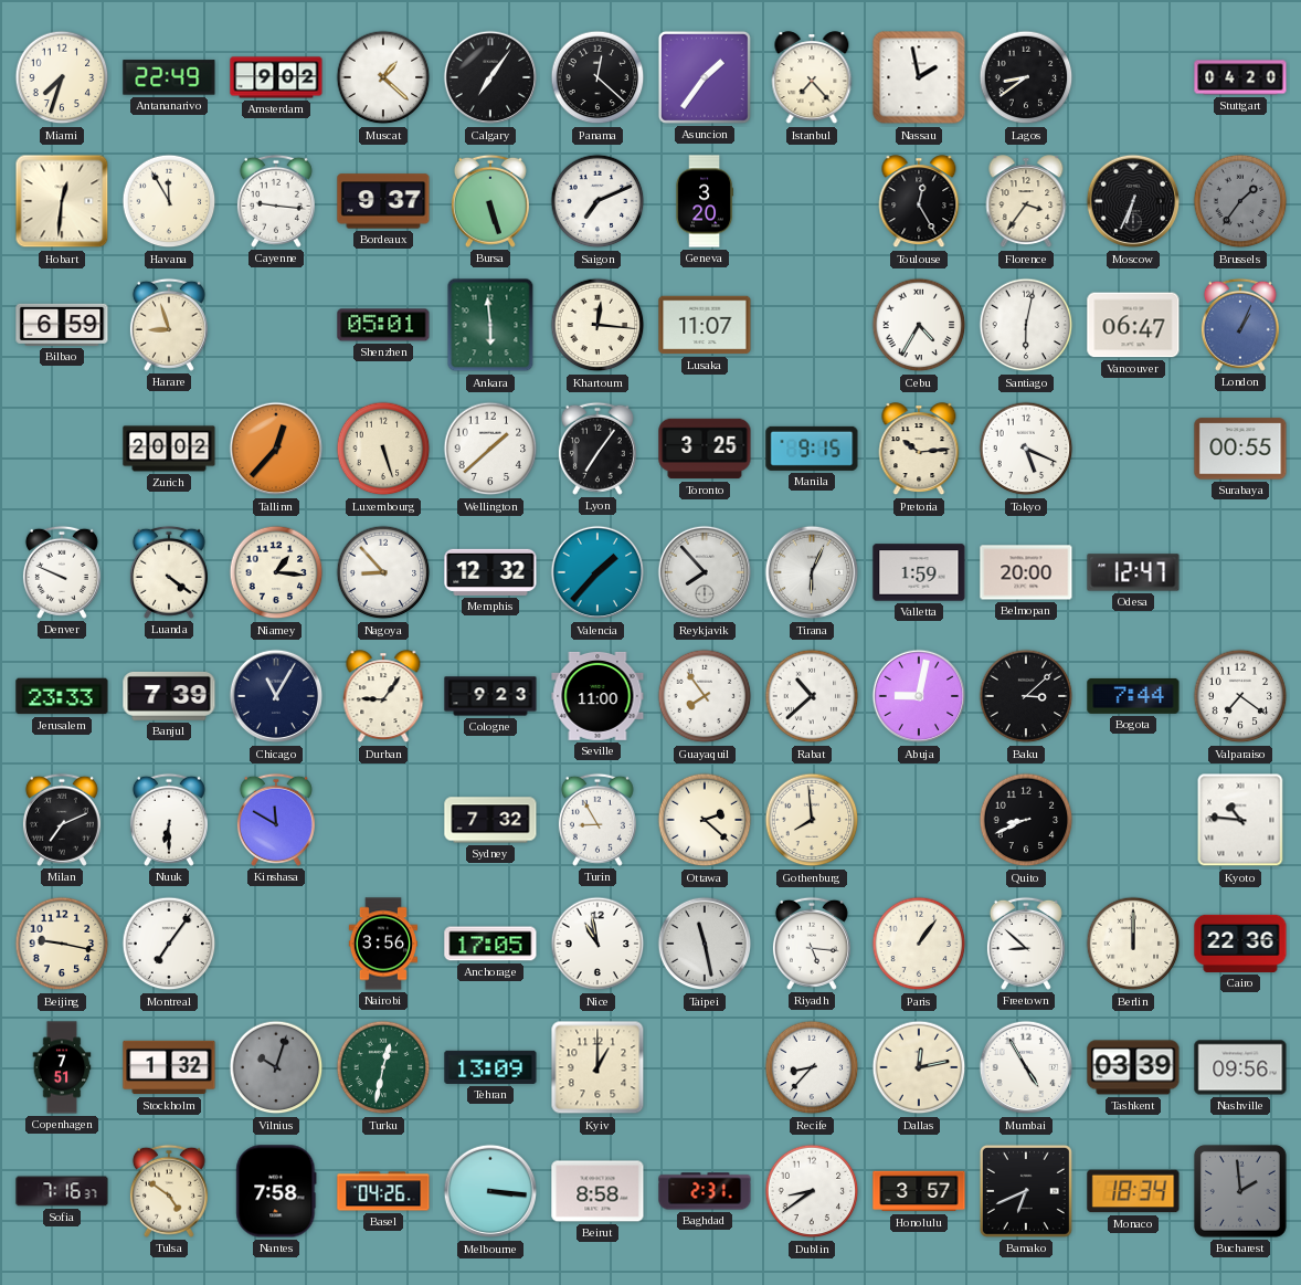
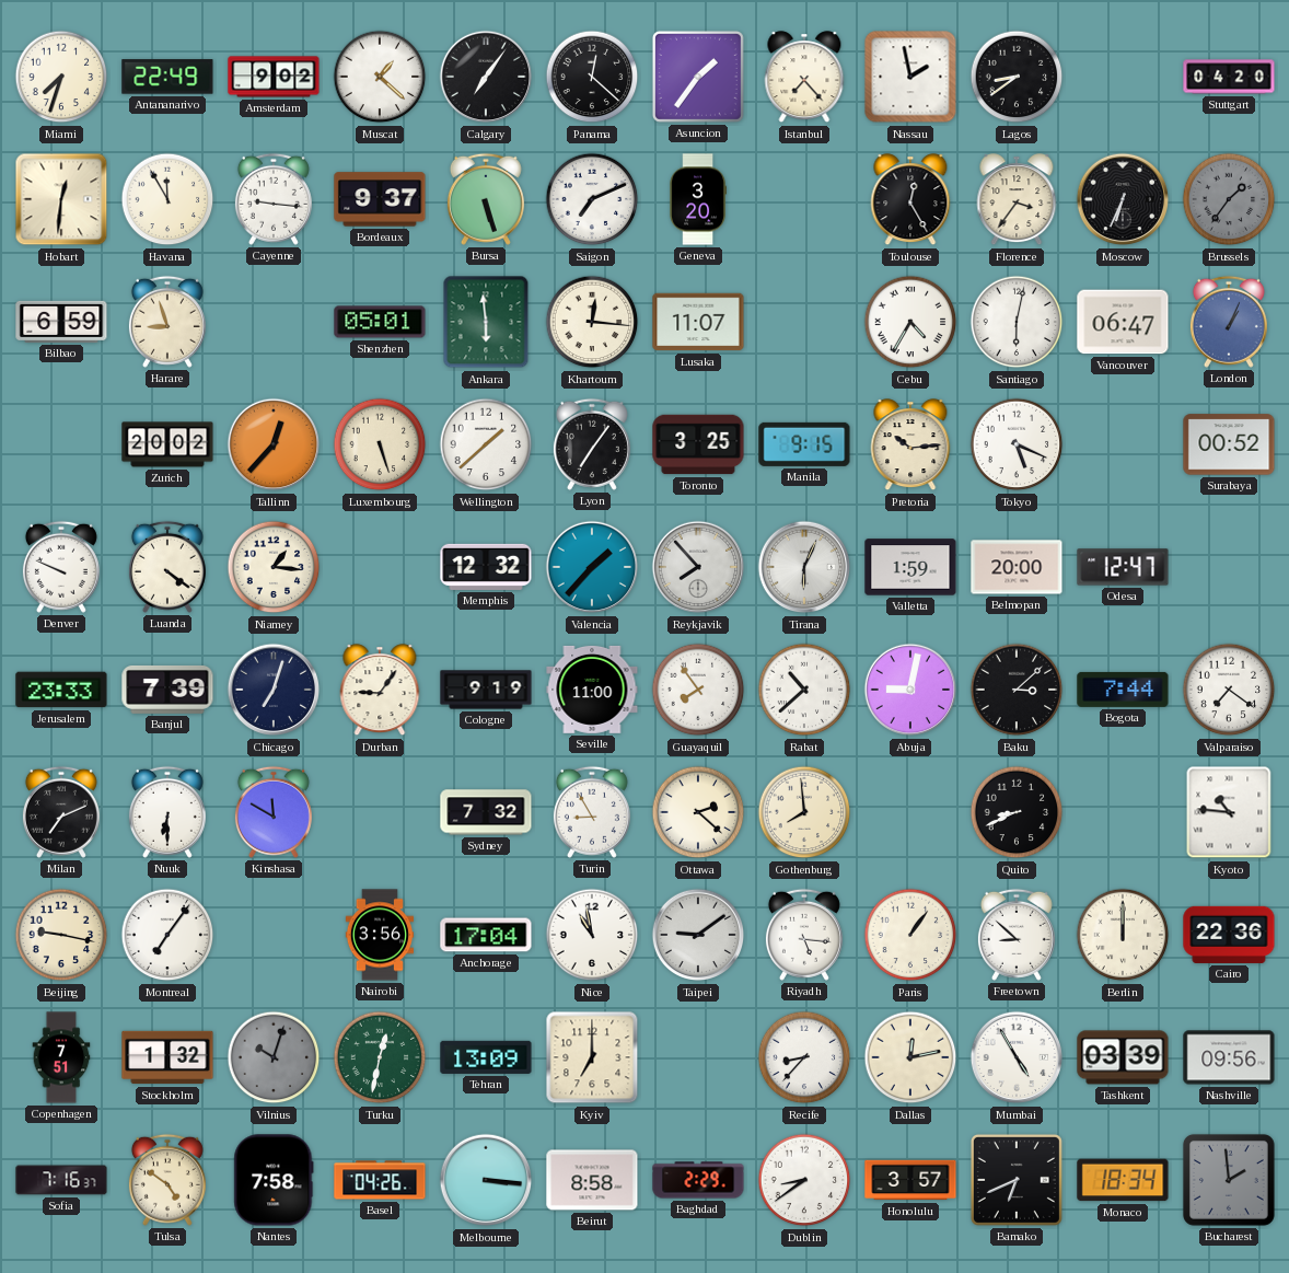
Surabaya: 00:55 -> 00:52
Nagoya: 8:53 -> none
Chicago: 11:05 -> 7:03
Cologne: 9:23 -> 9:19
Anchorage: 17:05 -> 17:04
Taipei: 11:28 -> 9:09
Kyiv: 1:00 -> 7:00
Baghdad: 2:31 -> 2:29
